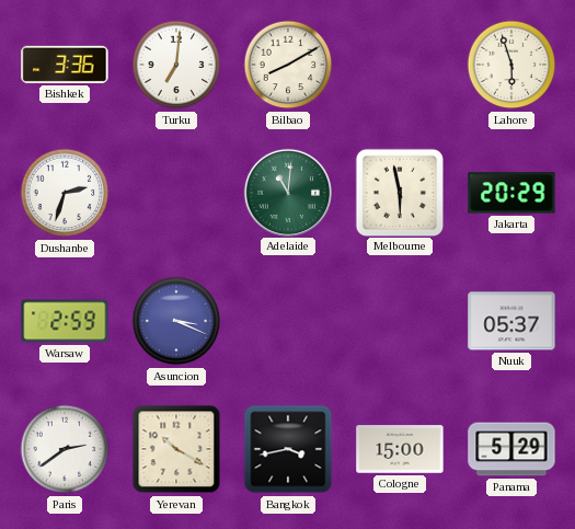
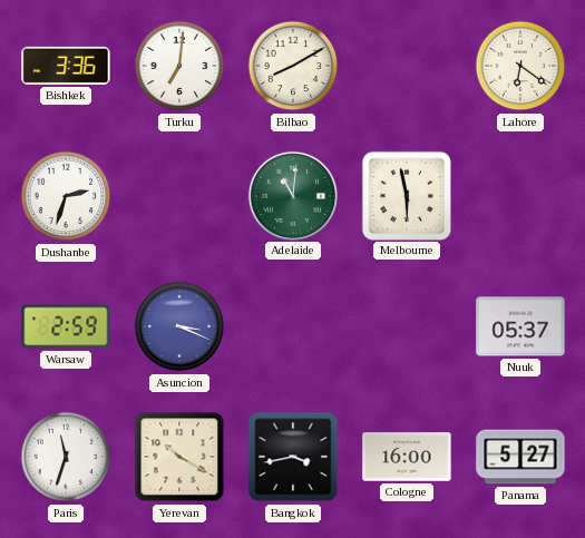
Lahore: 5:57 -> 6:21
Jakarta: 20:29 -> none
Paris: 2:39 -> 11:33
Cologne: 15:00 -> 16:00
Panama: 5:29 -> 5:27
